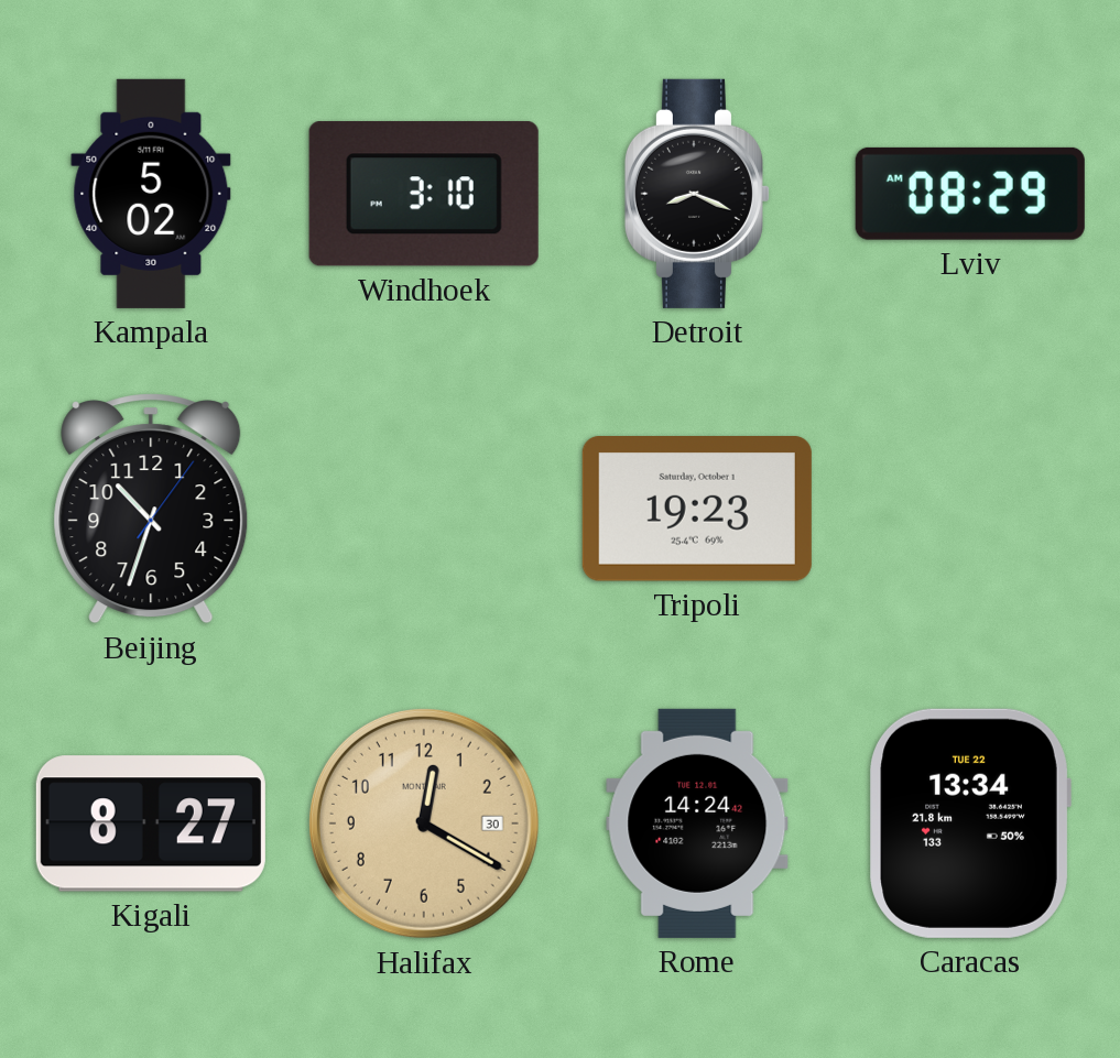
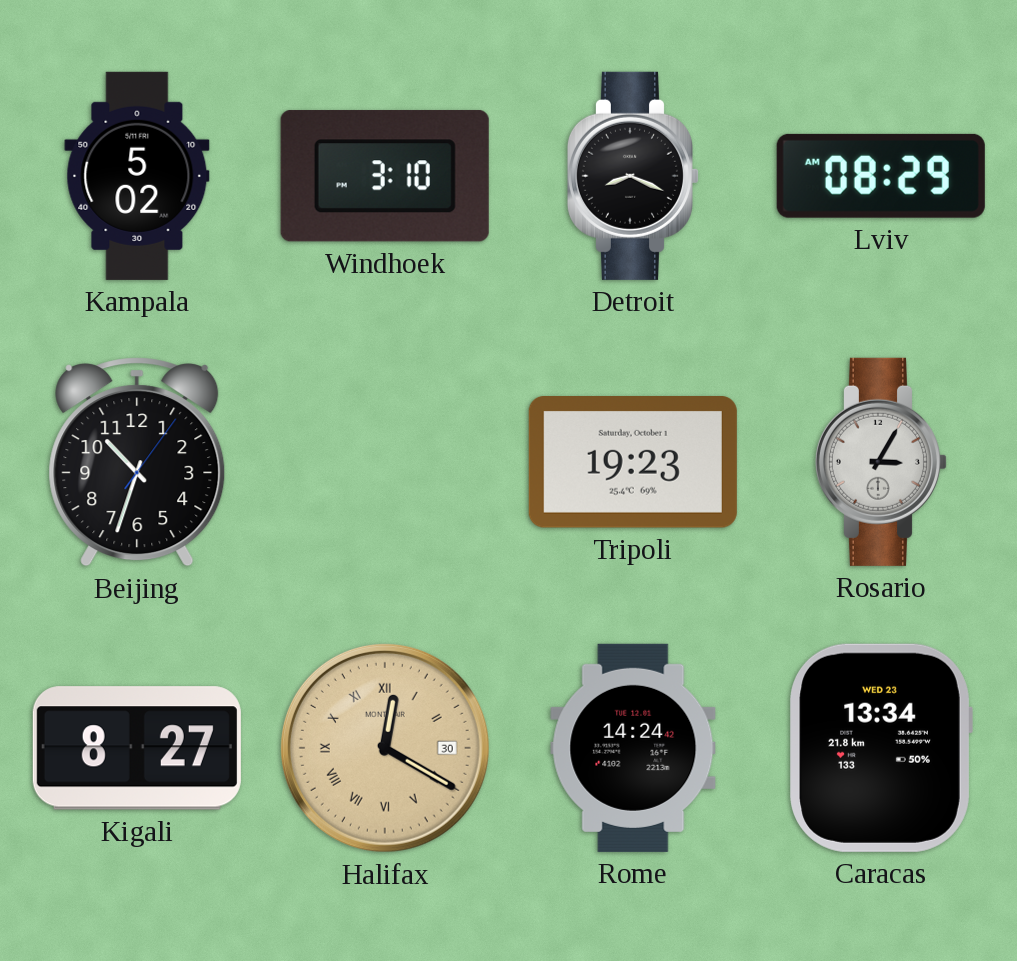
Rosario: none -> 3:05
Halifax numerals: Arabic -> Roman
Caracas date: TUE 22 -> WED 23
